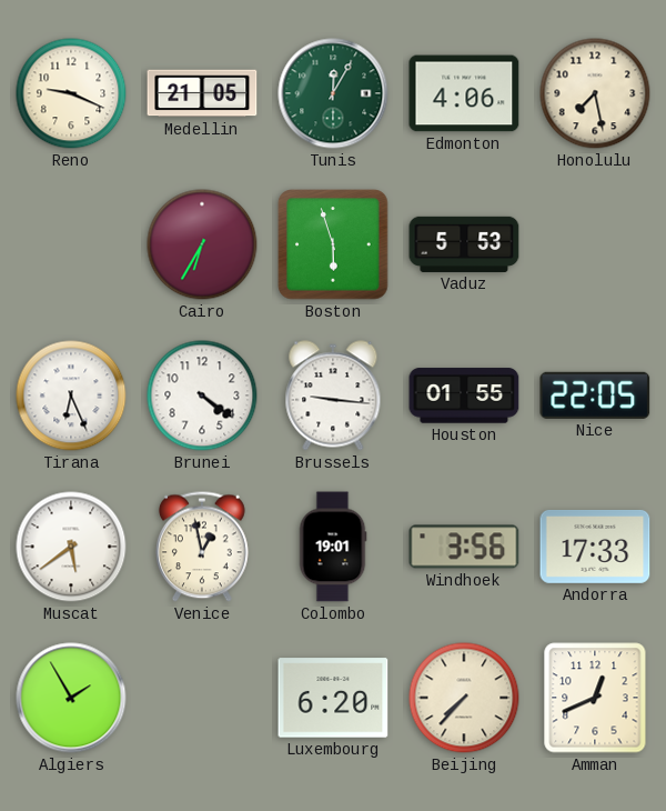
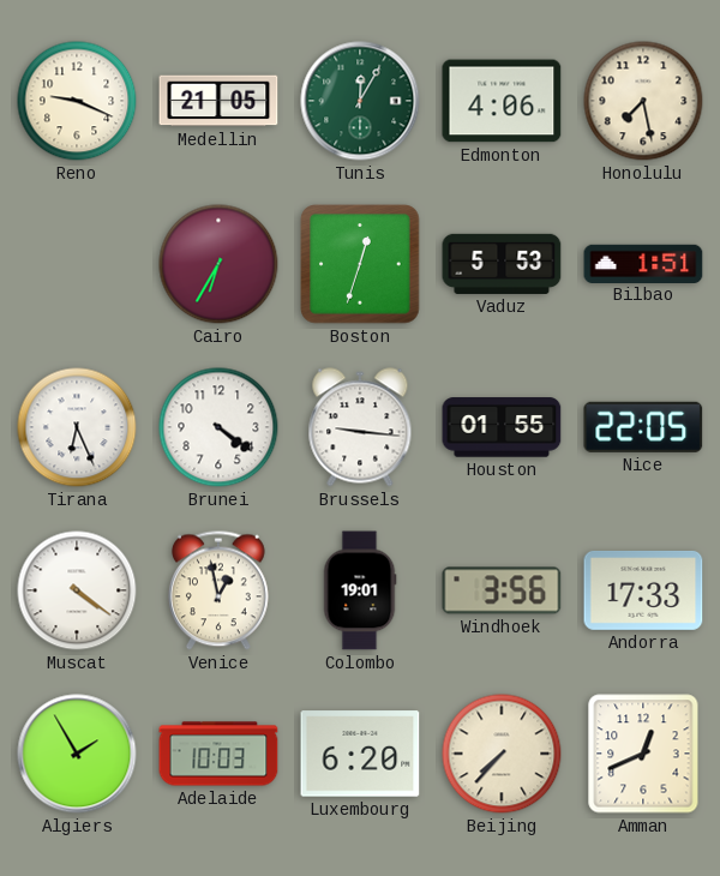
Boston: 5:57 -> 12:33
Bilbao: none -> 1:51
Muscat: 5:39 -> 4:21
Adelaide: none -> 10:03
